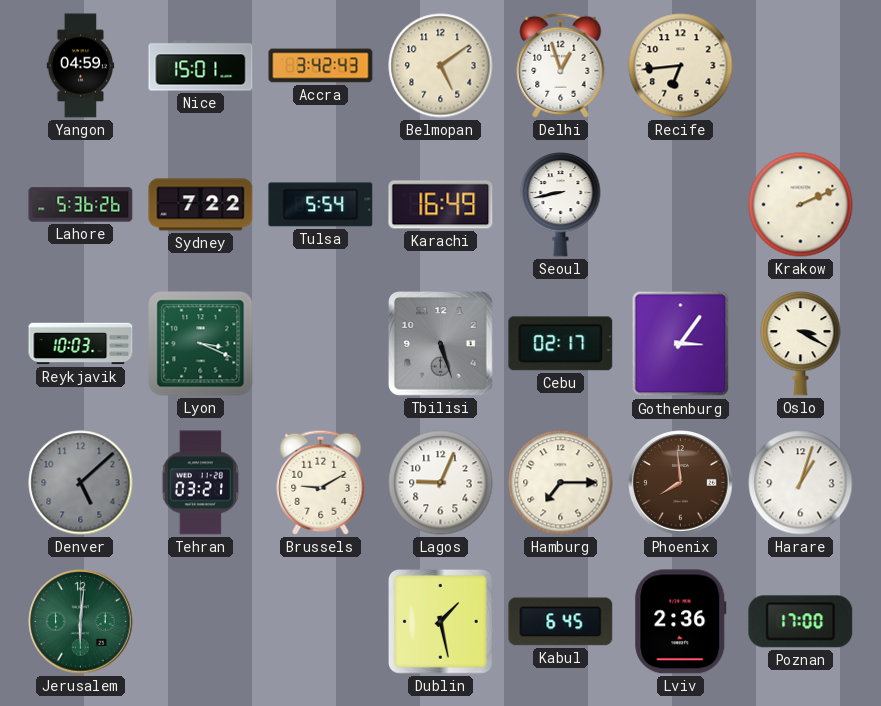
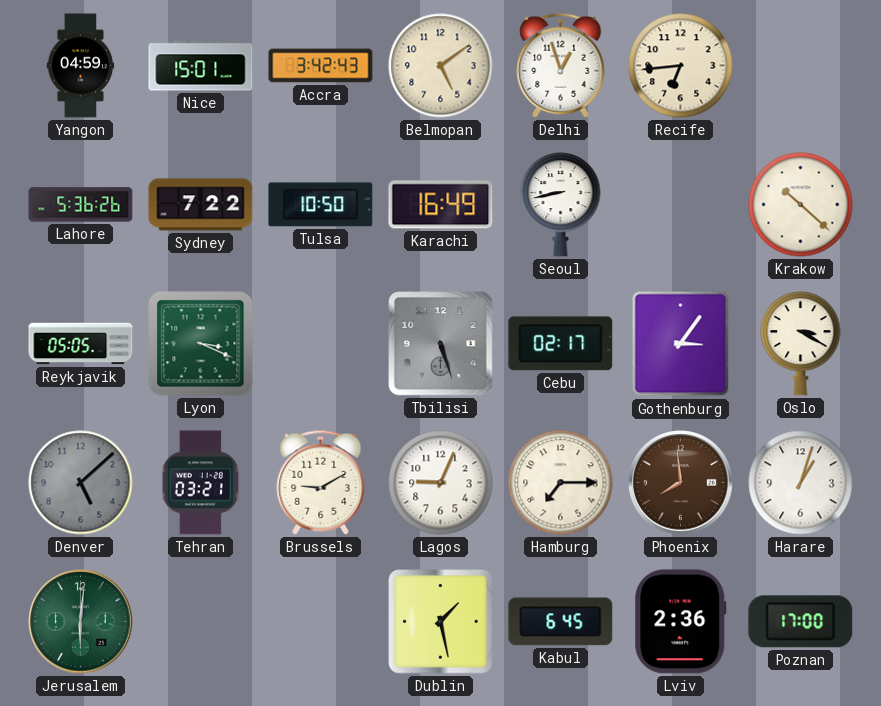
Tulsa: 5:54 -> 10:50
Krakow: 2:11 -> 10:22
Reykjavik: 10:03 -> 05:05
